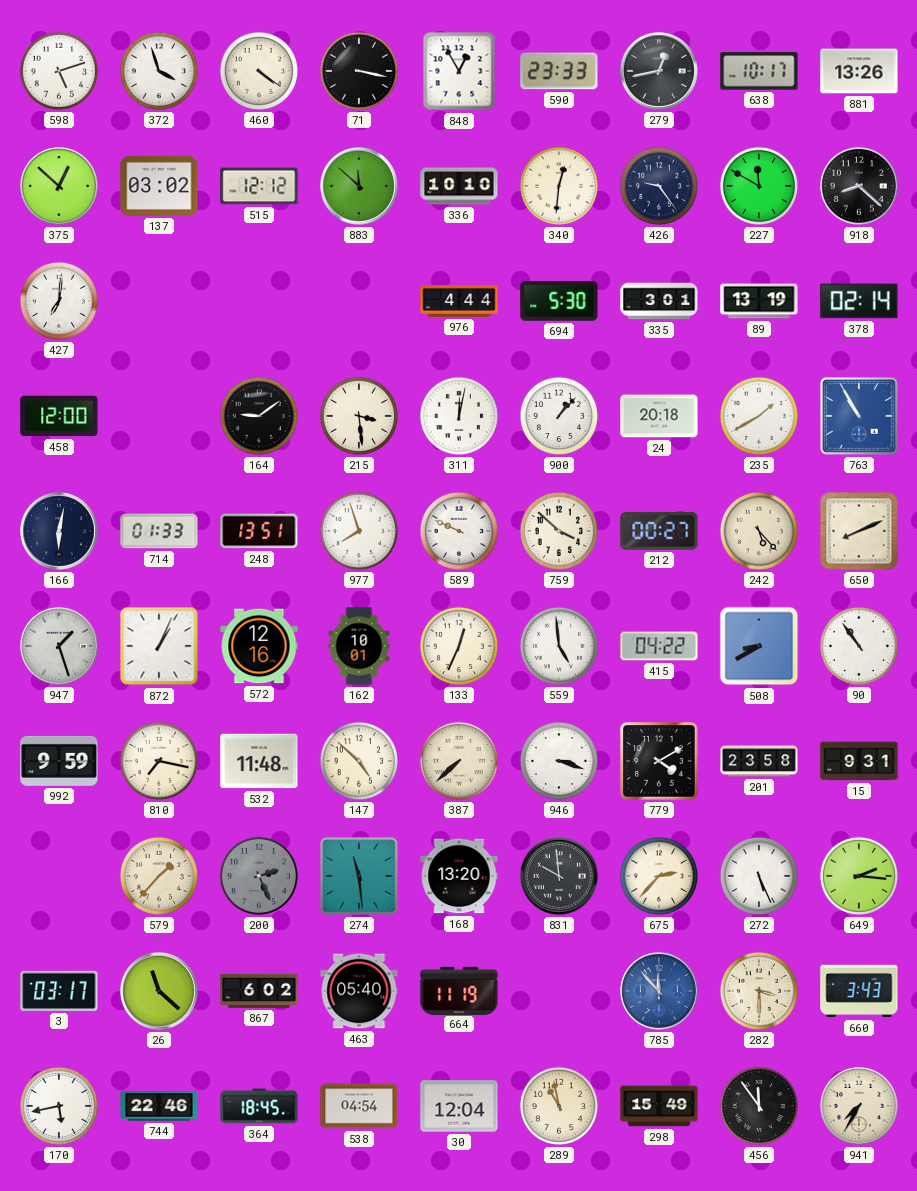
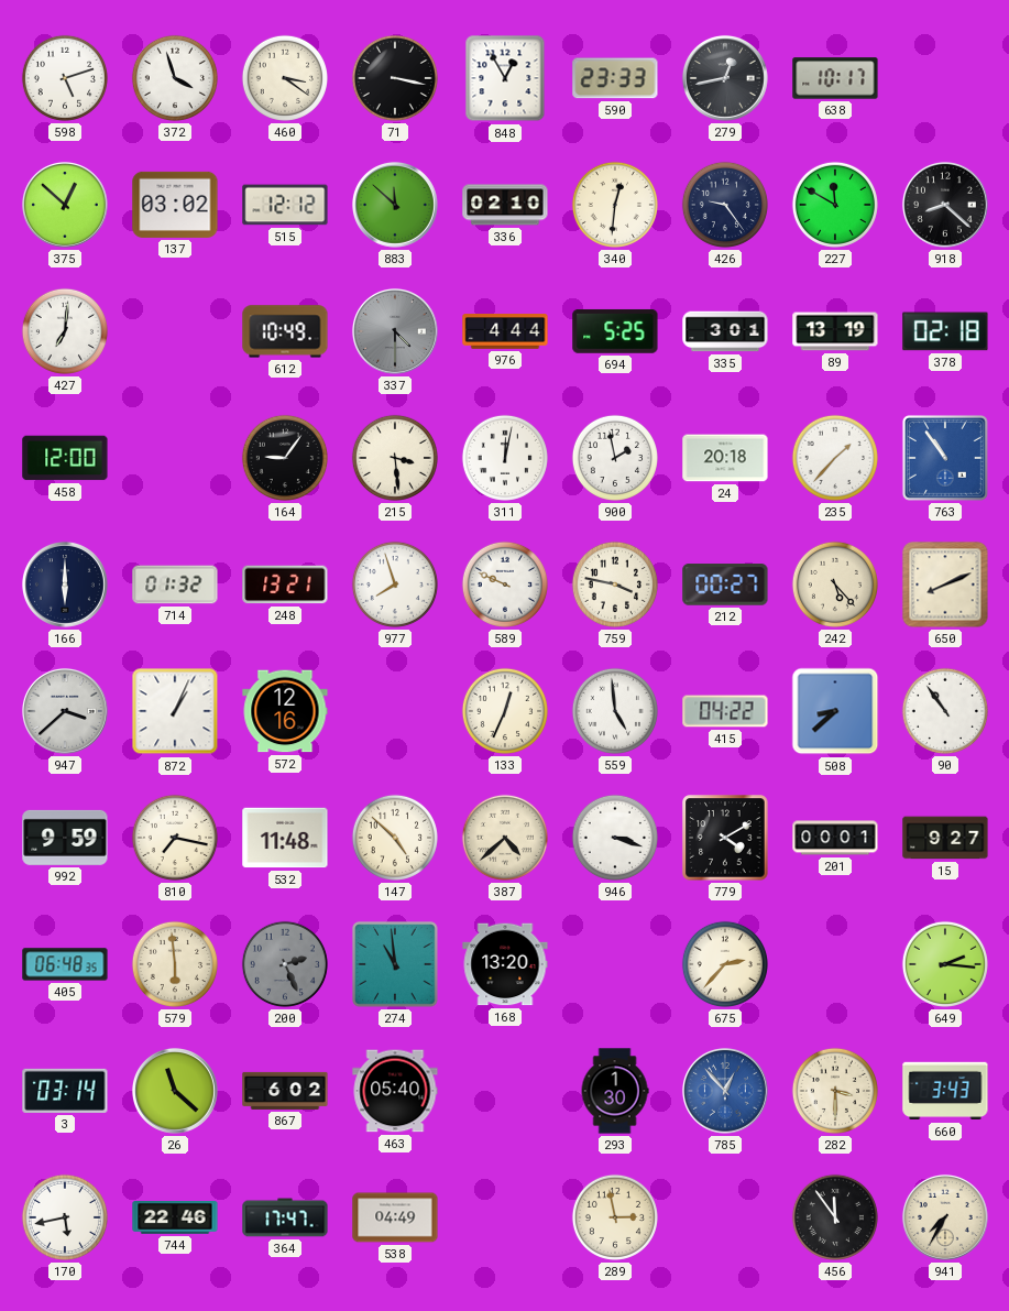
460: 4:21 -> 3:21
881: 13:26 -> none
336: 10:10 -> 02:10
612: none -> 10:49
337: none -> 4:30
694: 5:30 -> 5:25
378: 02:14 -> 02:18
164: 9:09 -> 9:06
900: 1:07 -> 1:58
235: 1:40 -> 1:37
763: 10:55 -> 10:54
166: 6:02 -> 6:00
714: 01:33 -> 01:32
248: 13:51 -> 13:21
759: 3:52 -> 3:47
947: 1:27 -> 3:38
162: 10:01 -> none
508: 8:40 -> 8:38
387: 7:38 -> 4:38
201: 23:58 -> 00:01
15: 9:31 -> 9:27
405: none -> 06:48
579: 1:37 -> 5:59
274: 11:29 -> 10:59
831: 9:59 -> none
272: 5:26 -> none
3: 03:17 -> 03:14
664: 11:19 -> none
293: none -> 1:30
785: 11:53 -> 12:53
364: 18:45 -> 17:47
538: 04:54 -> 04:49
30: 12:04 -> none
289: 10:58 -> 2:58
298: 15:49 -> none
